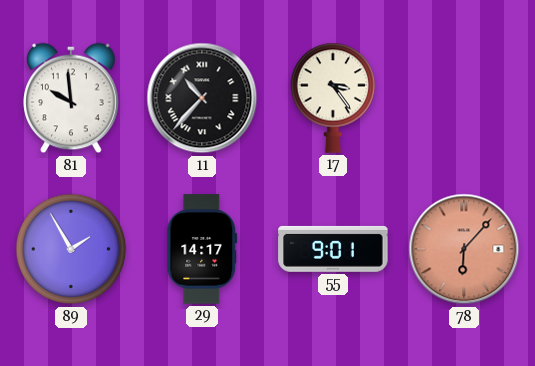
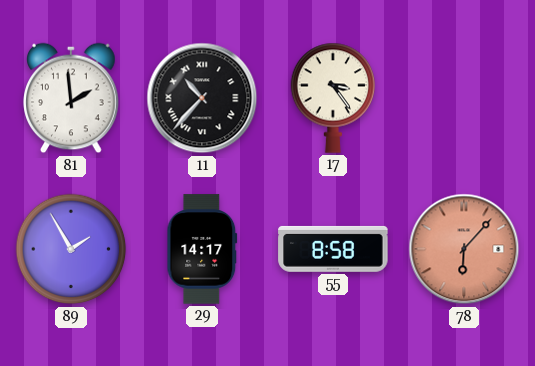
81: 9:59 -> 1:59
55: 9:01 -> 8:58
